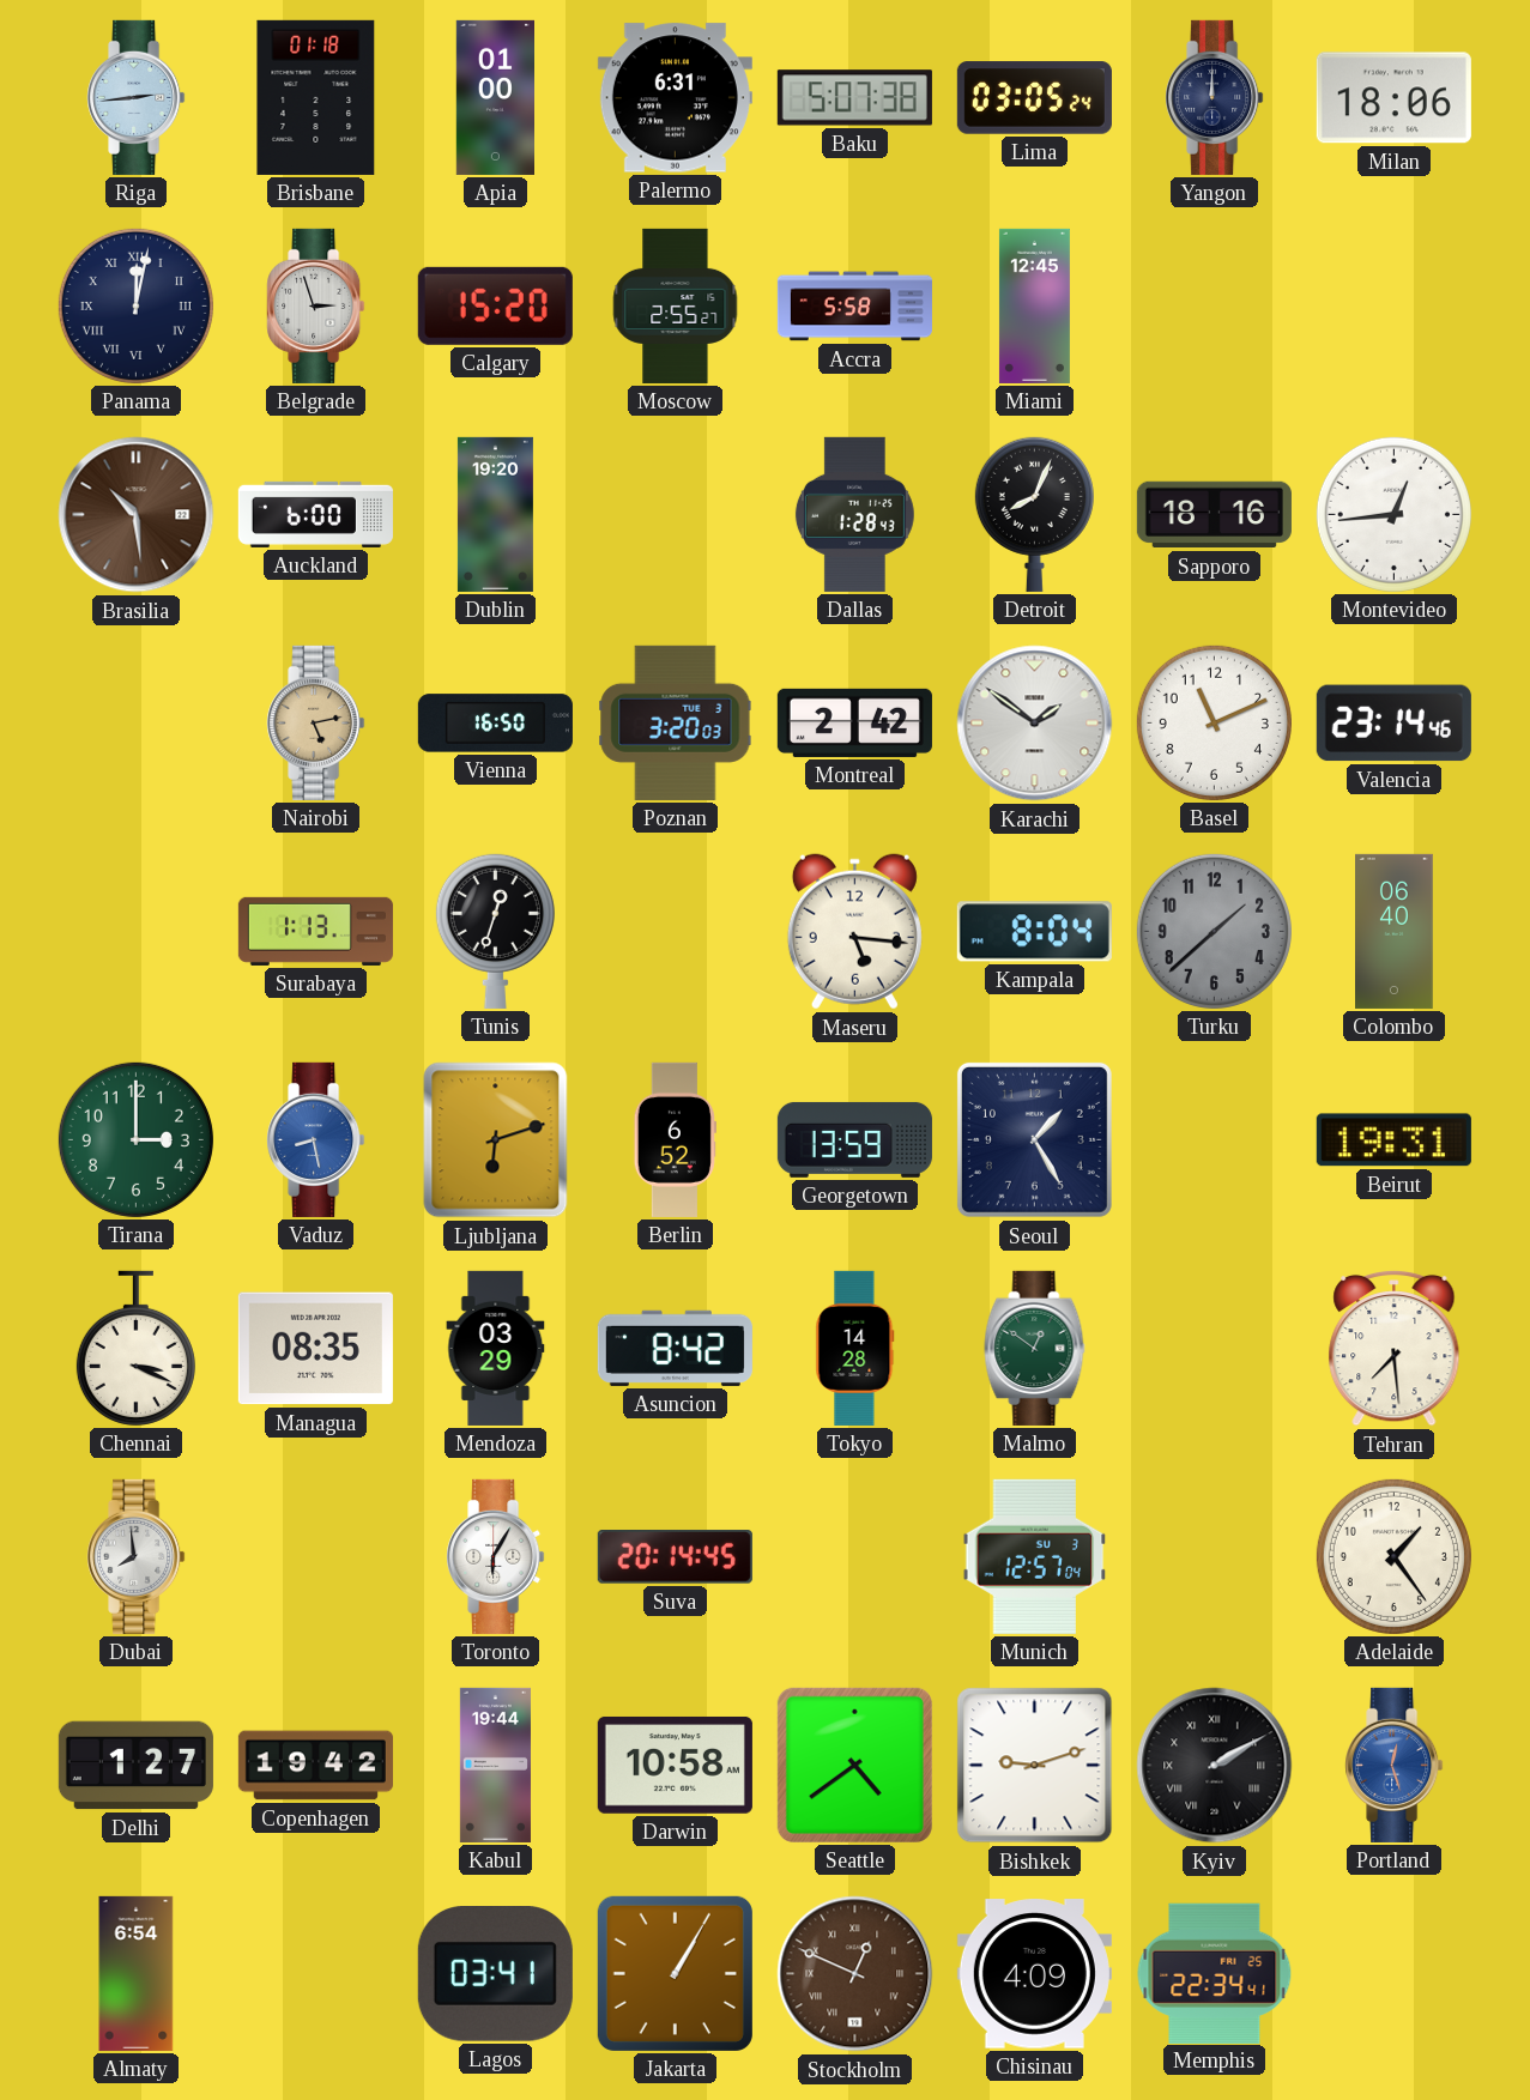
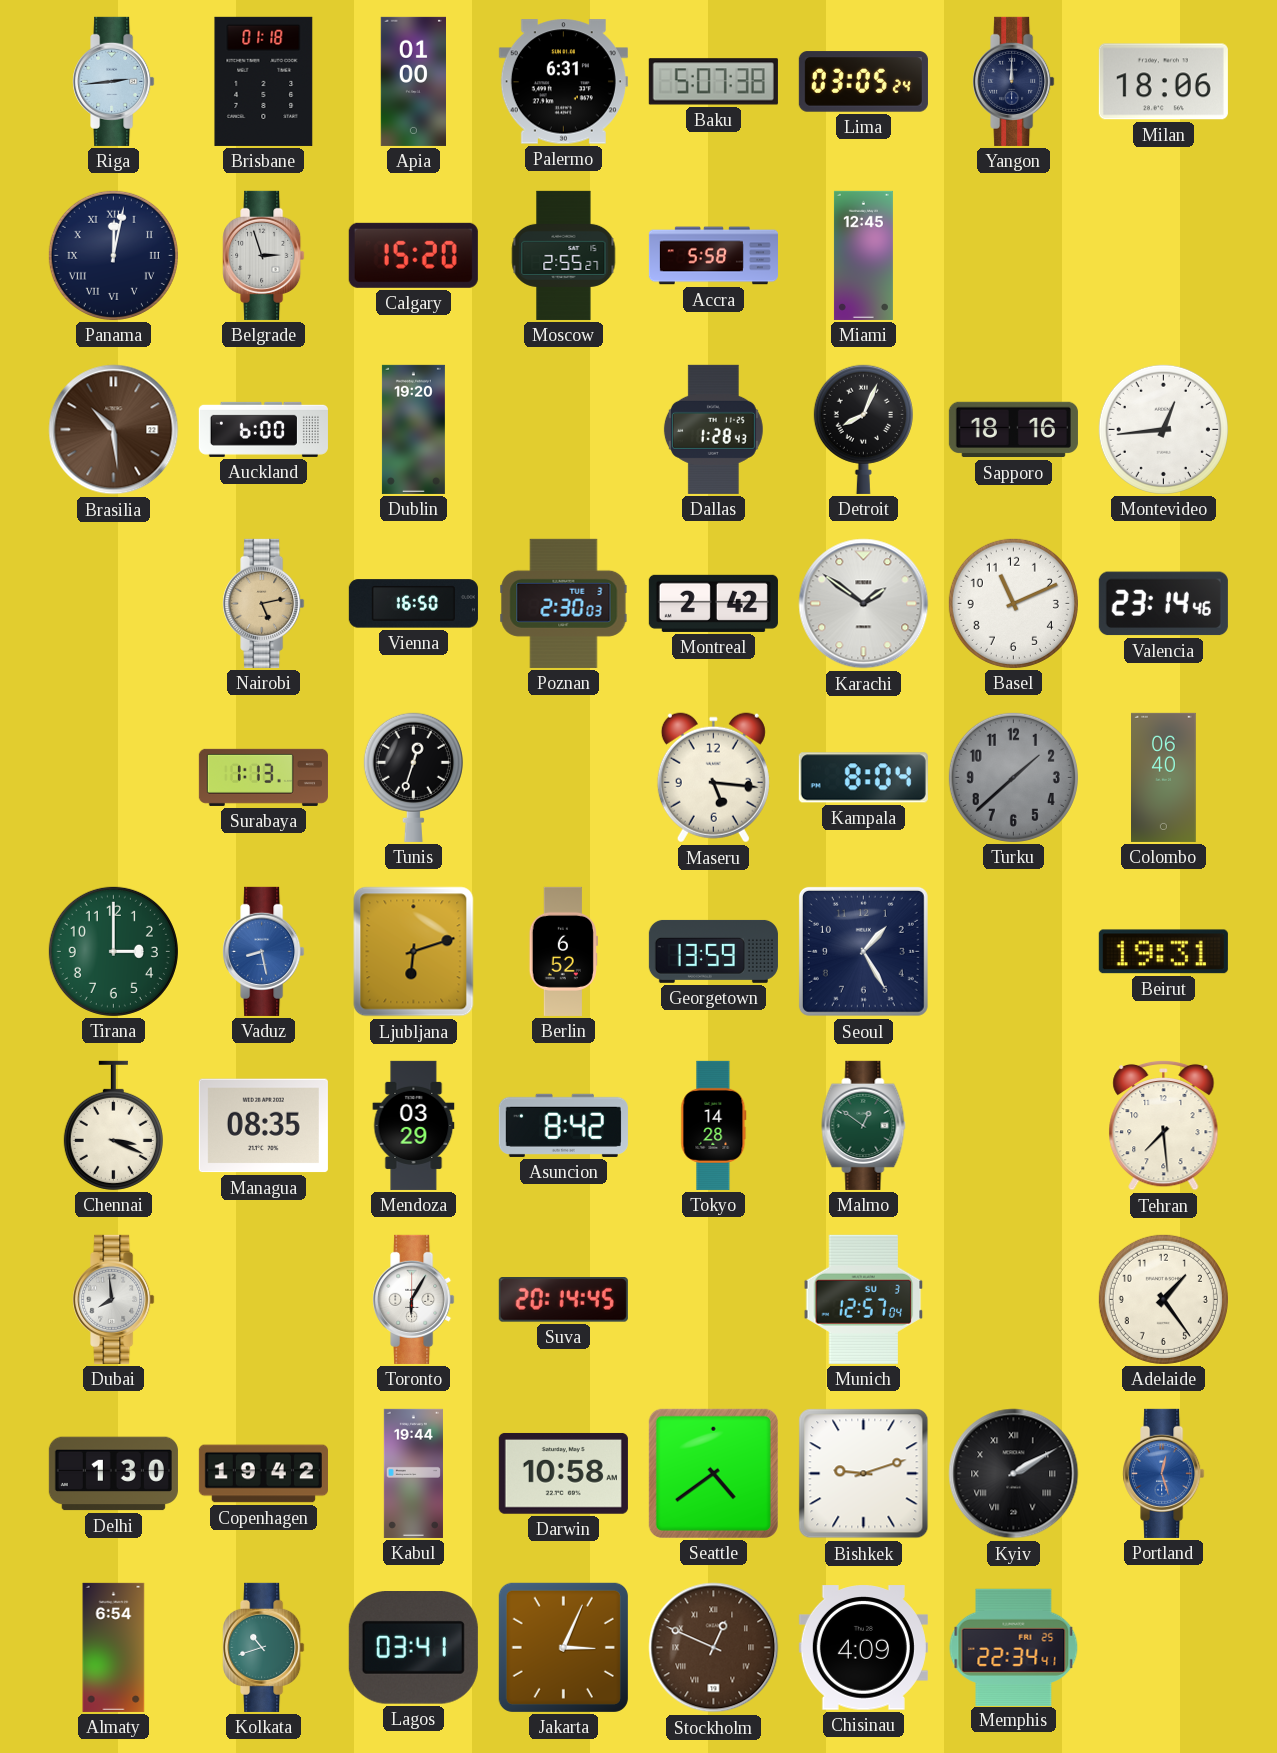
Poznan: 3:20 -> 2:30
Delhi: 1:27 -> 1:30
Kolkata: none -> 10:42
Jakarta: 1:05 -> 3:04
